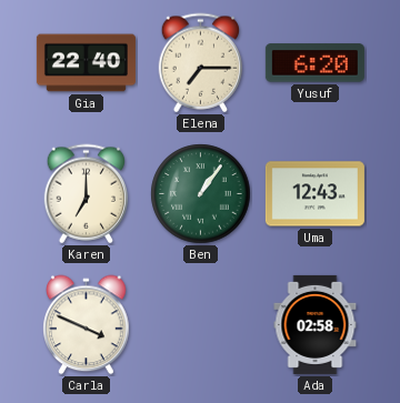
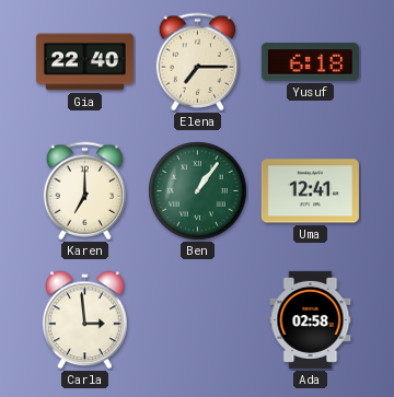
Yusuf: 6:20 -> 6:18
Uma: 12:43 -> 12:41
Carla: 3:49 -> 2:59
